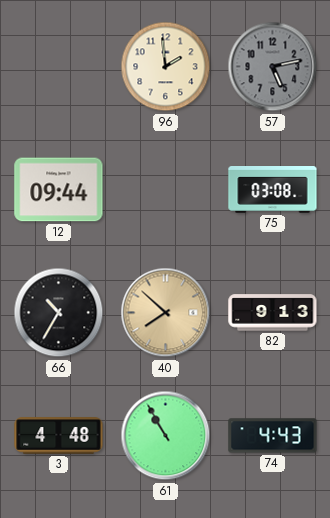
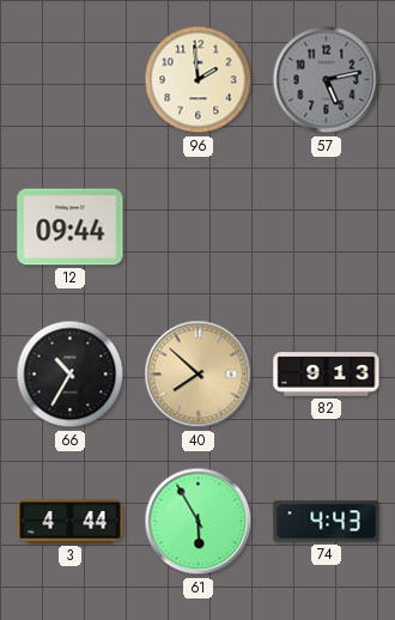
75: 03:08 -> none
3: 4:48 -> 4:44
61: 10:55 -> 5:55
